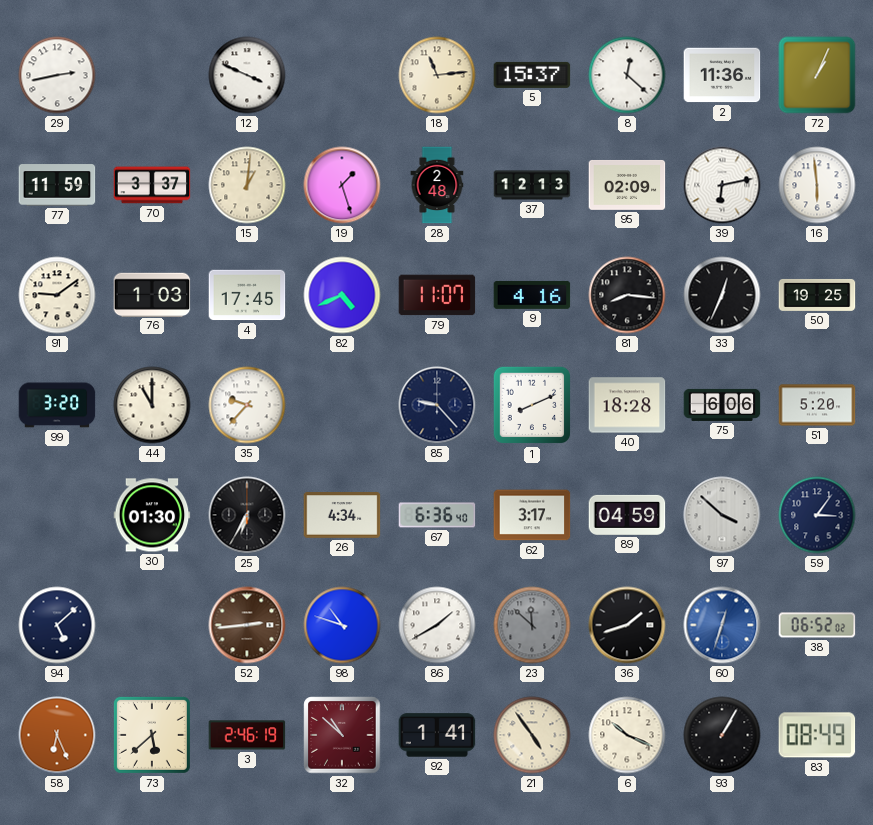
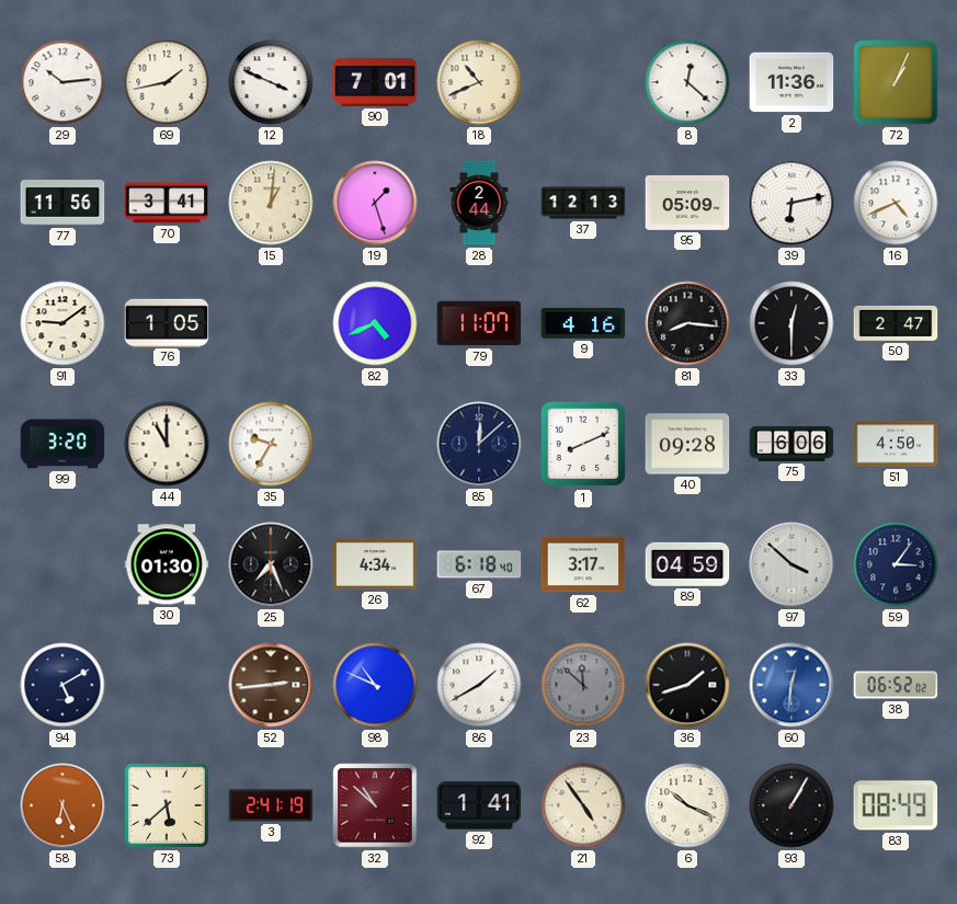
29: 2:43 -> 10:14
69: none -> 1:43
90: none -> 7:01
18: 11:14 -> 10:41
5: 15:37 -> none
77: 11:59 -> 11:56
70: 3:37 -> 3:41
28: 2:48 -> 2:44
95: 02:09 -> 05:09
16: 5:59 -> 4:41
76: 1:03 -> 1:05
4: 17:45 -> none
33: 12:34 -> 12:30
50: 19:25 -> 2:47
35: 9:37 -> 9:35
85: 9:23 -> 12:08
40: 18:28 -> 09:28
51: 5:20 -> 4:50
25: 6:35 -> 7:26
67: 6:36 -> 6:18
94: 5:08 -> 5:10
98: 10:48 -> 10:49
60: 12:33 -> 12:31
3: 2:46 -> 2:41
